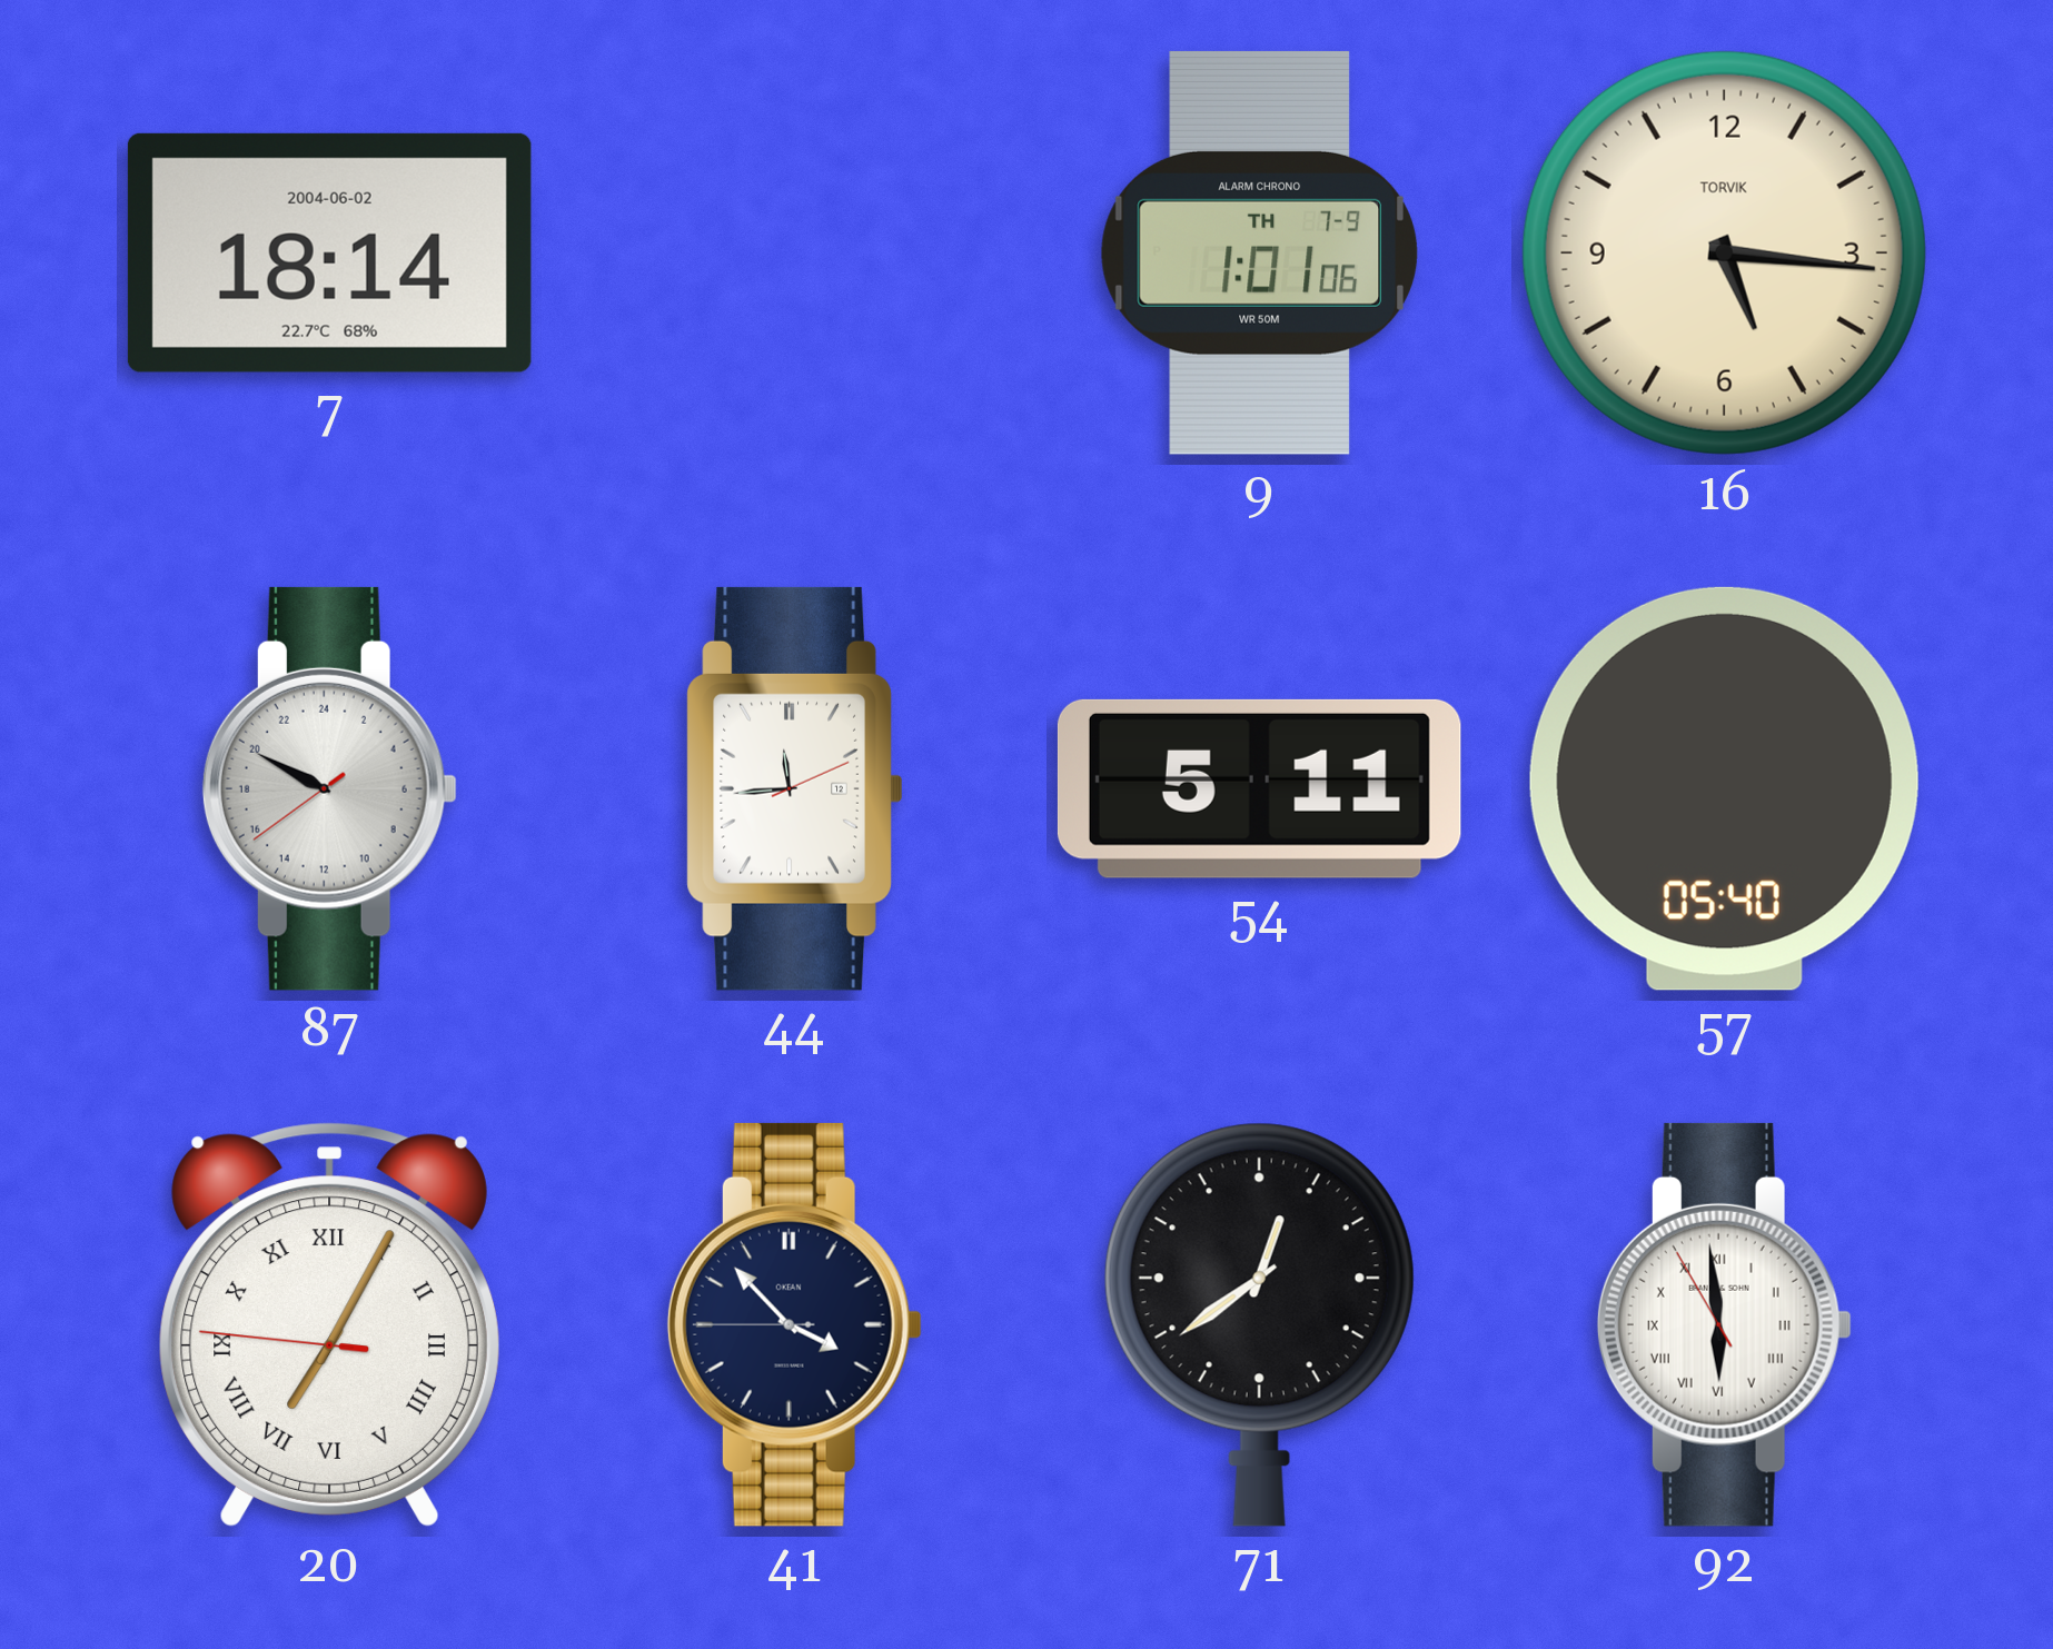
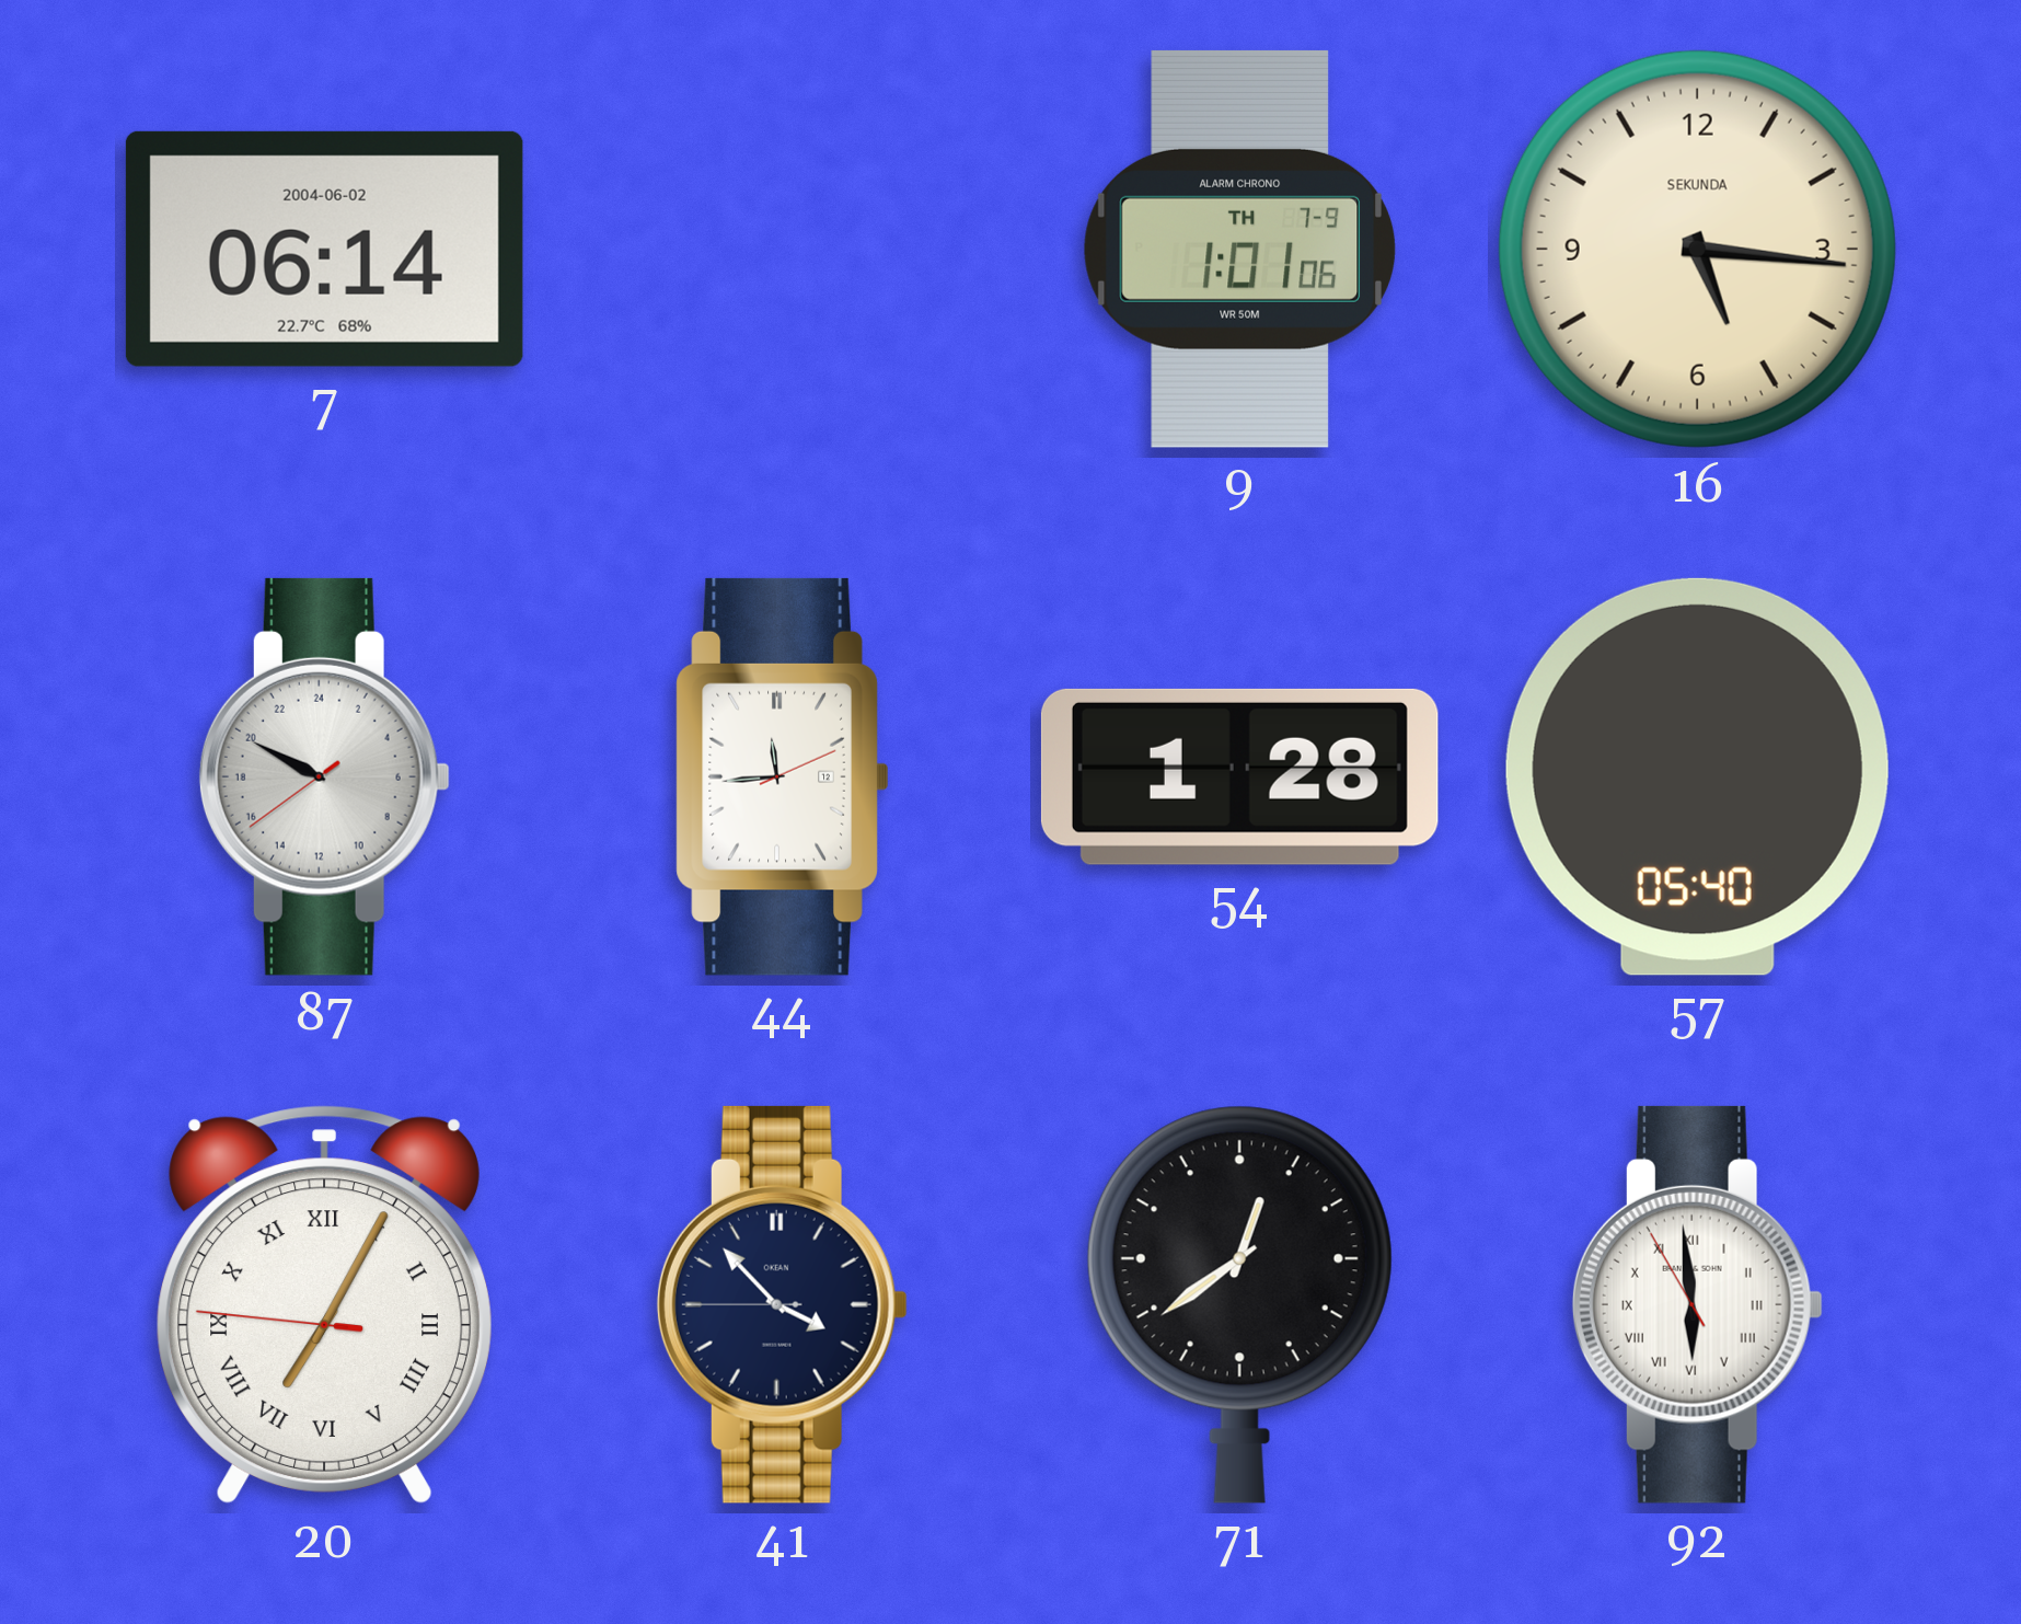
7: 18:14 -> 06:14
16 brand: TORVIK -> SEKUNDA
54: 5:11 -> 1:28
